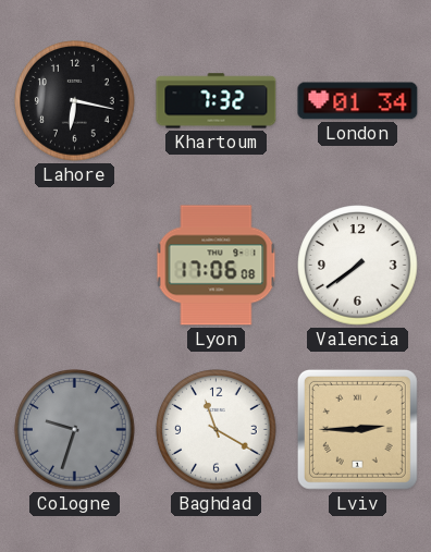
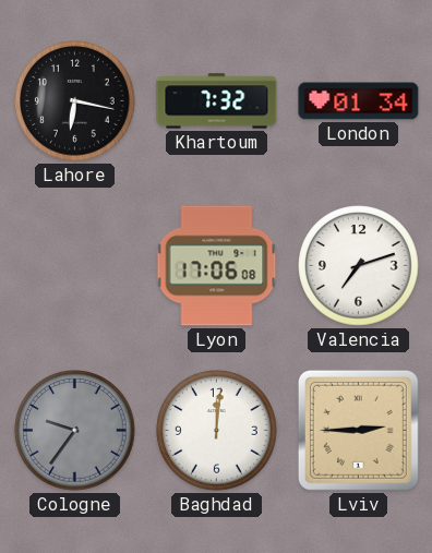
Valencia: 7:39 -> 7:12
Cologne: 9:33 -> 9:36
Baghdad: 11:20 -> 12:01
